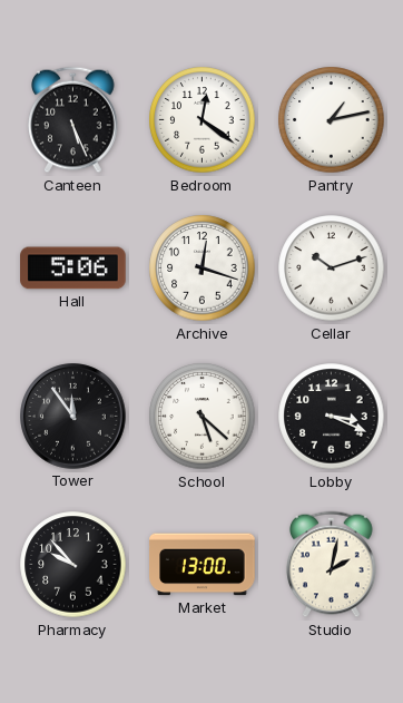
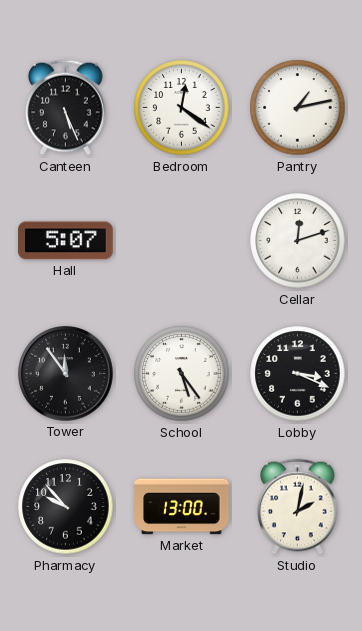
Hall: 5:06 -> 5:07
Archive: 12:18 -> none
Cellar: 10:12 -> 12:12
School: 5:22 -> 5:24
